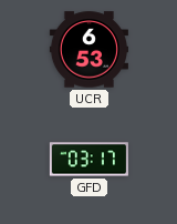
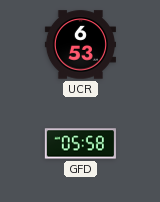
GFD: 03:17 -> 05:58
